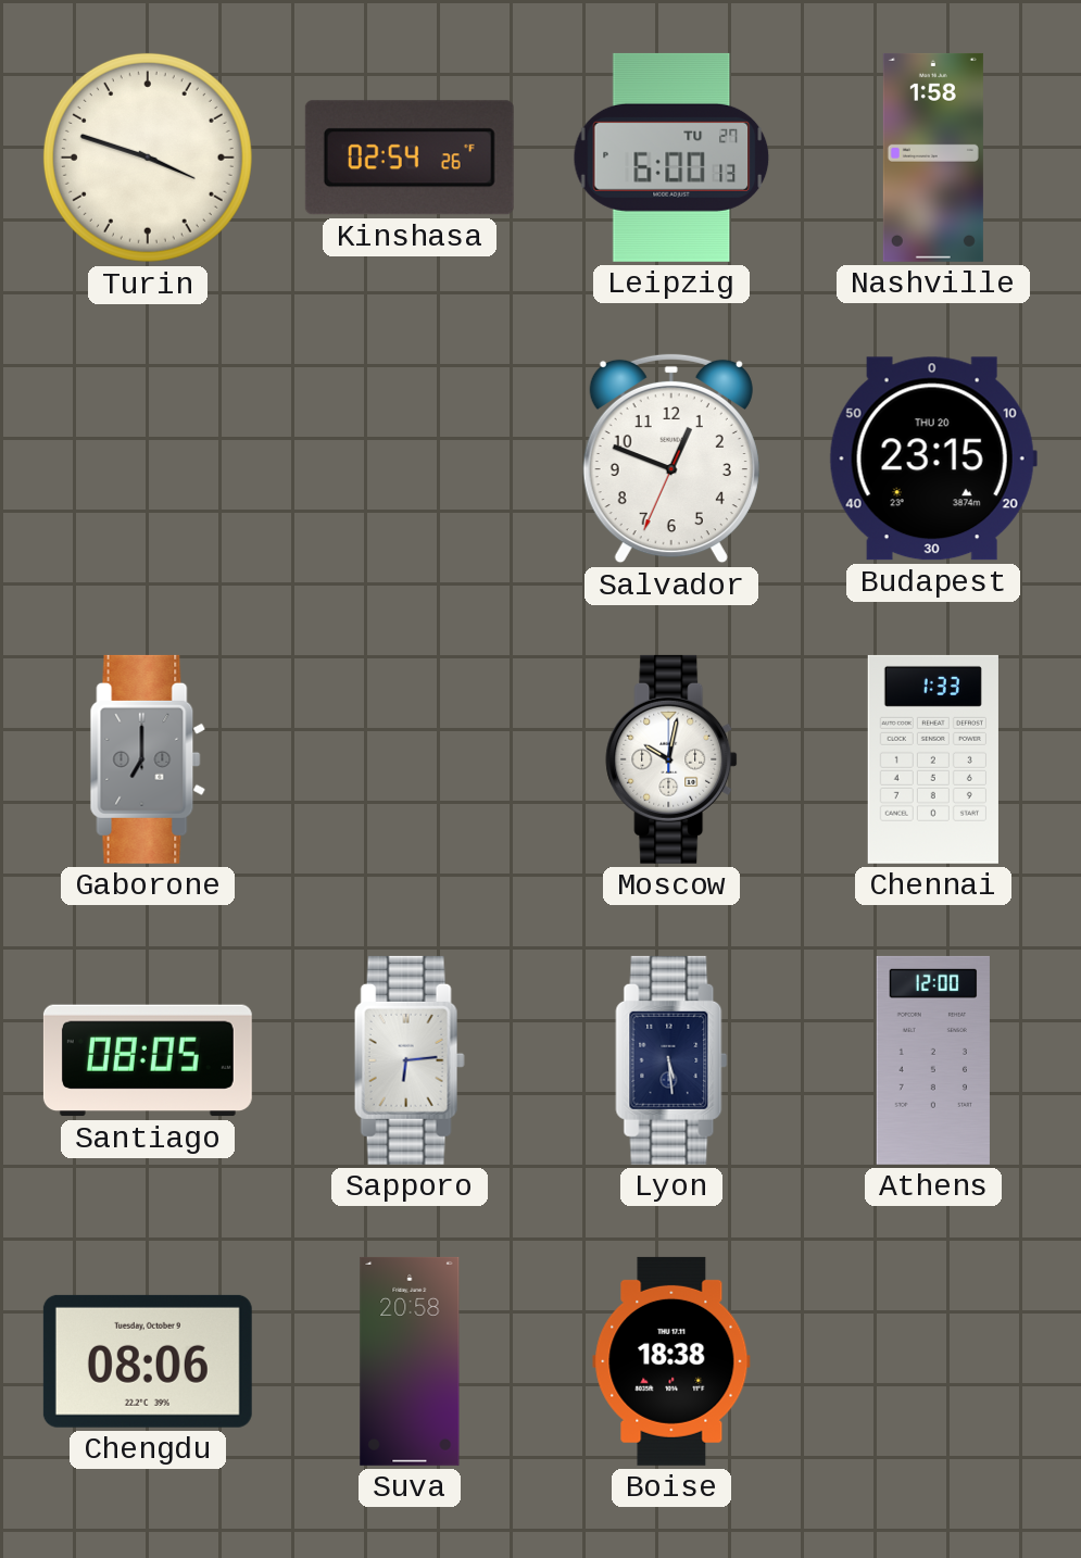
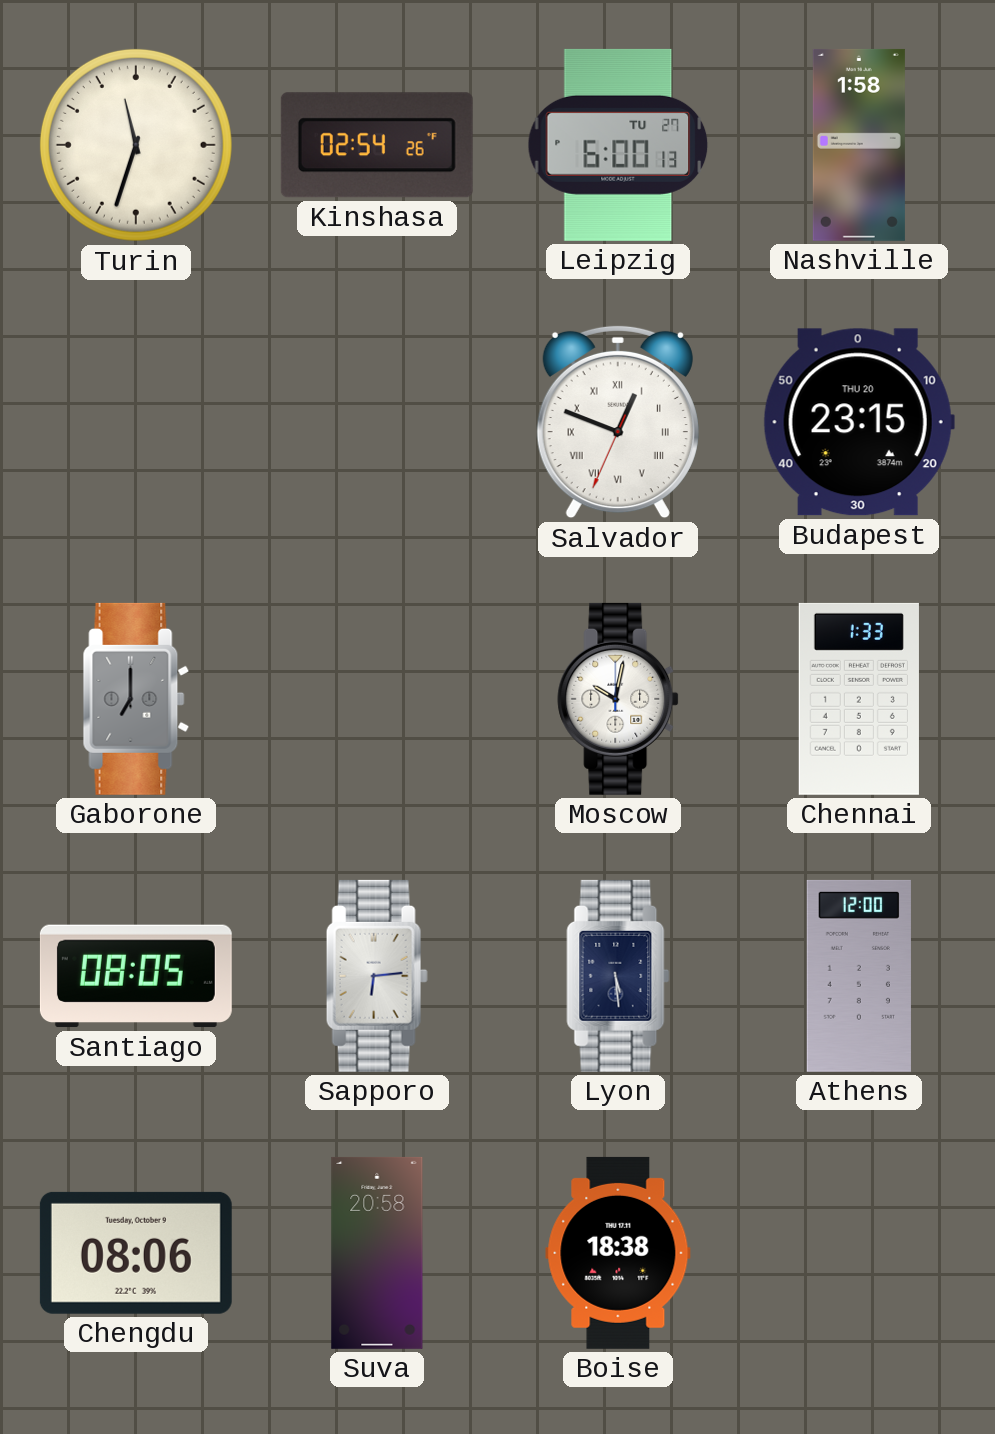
Turin: 3:48 -> 11:33
Salvador numerals: Arabic -> Roman
